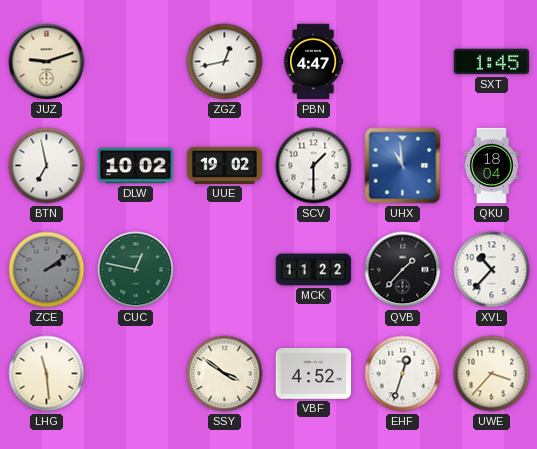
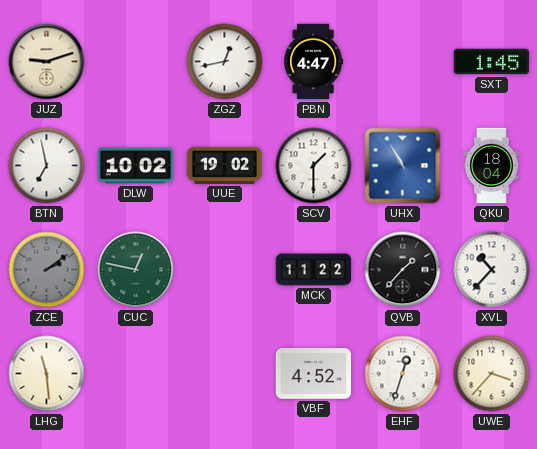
UHX: 10:59 -> 10:55
SSY: 3:51 -> none
